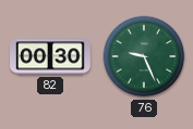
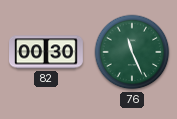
76: 9:26 -> 11:26
